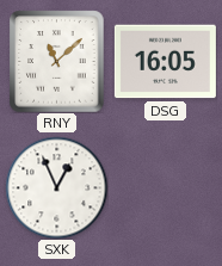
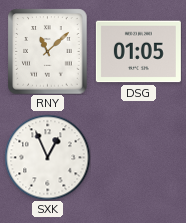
DSG: 16:05 -> 01:05
